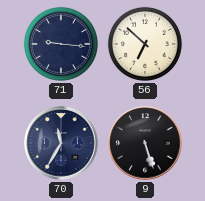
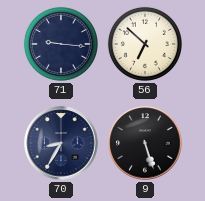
70: 11:35 -> 8:35
